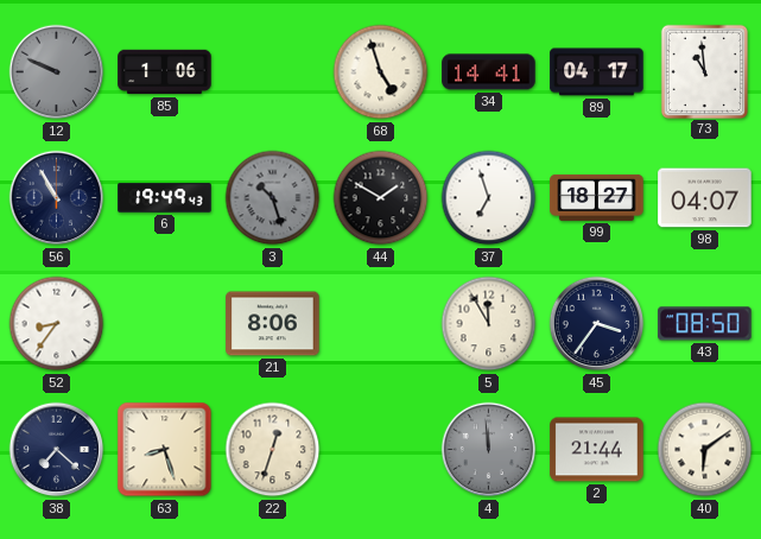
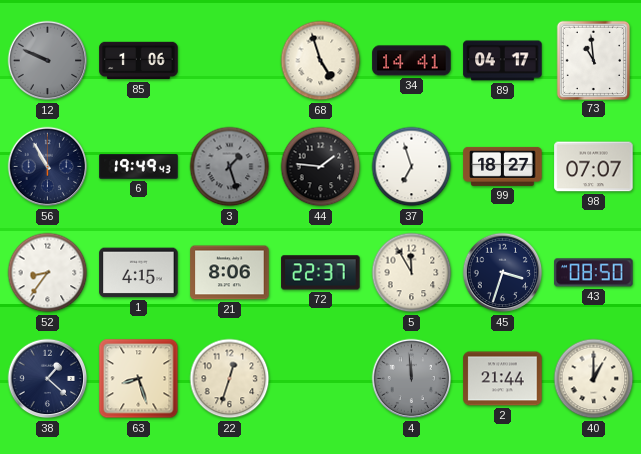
3: 10:27 -> 1:27
44: 1:50 -> 1:46
98: 04:07 -> 07:07
1: none -> 4:15
72: none -> 22:37
45: 3:36 -> 3:33
38: 7:22 -> 1:22
40: 6:09 -> 1:00
